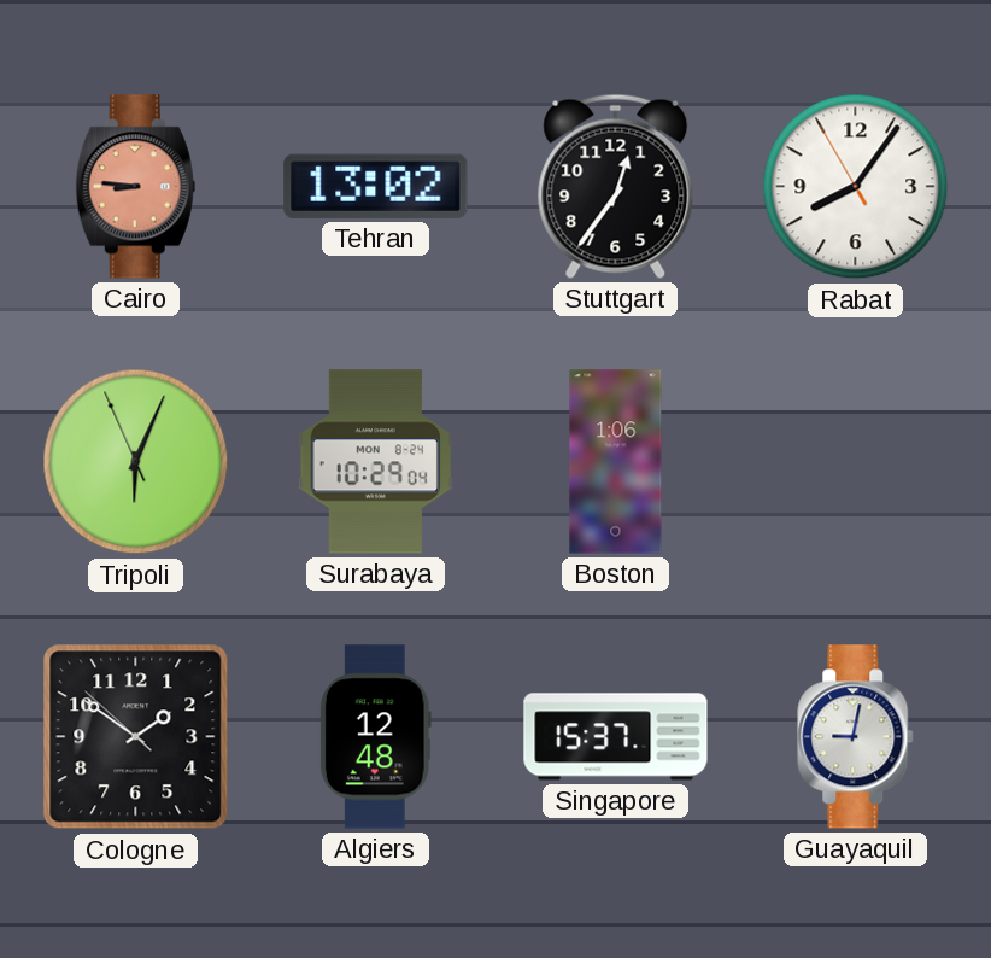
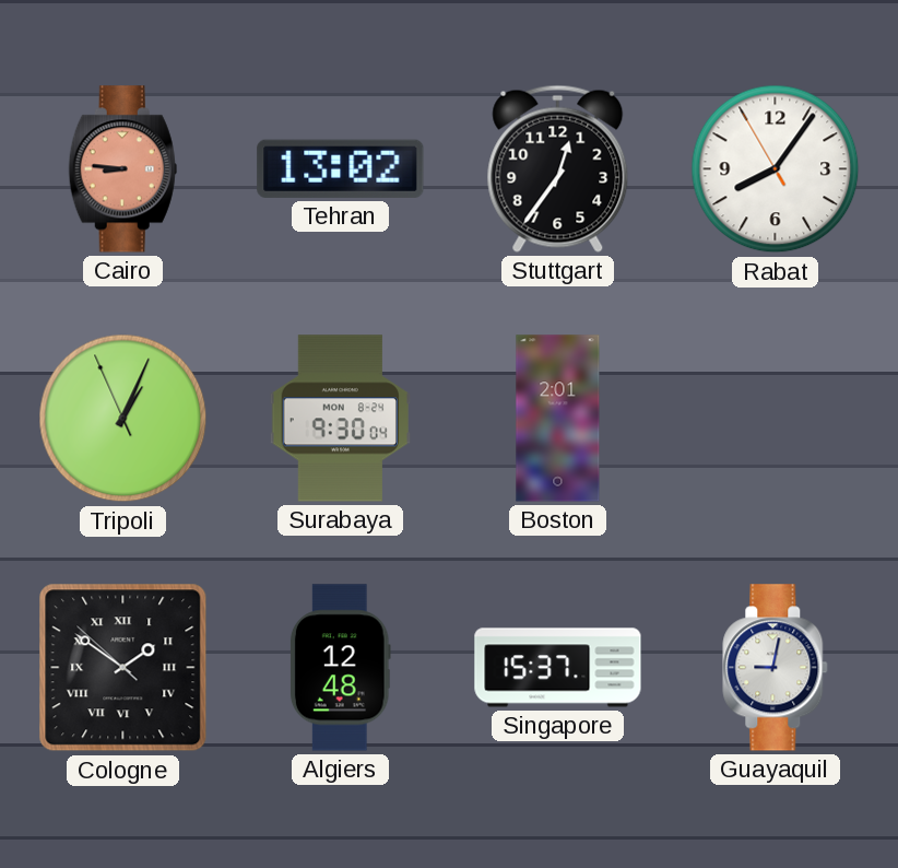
Tripoli: 6:03 -> 1:03
Surabaya: 10:29 -> 9:30
Boston: 1:06 -> 2:01
Cologne numerals: Arabic -> Roman
